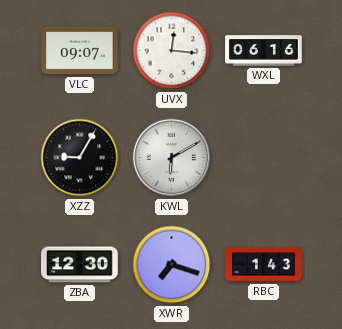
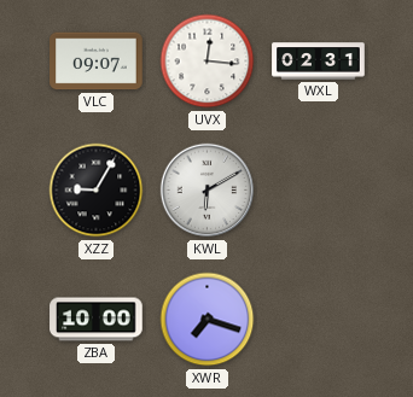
WXL: 06:16 -> 02:31
ZBA: 12:30 -> 10:00
RBC: 1:43 -> none
